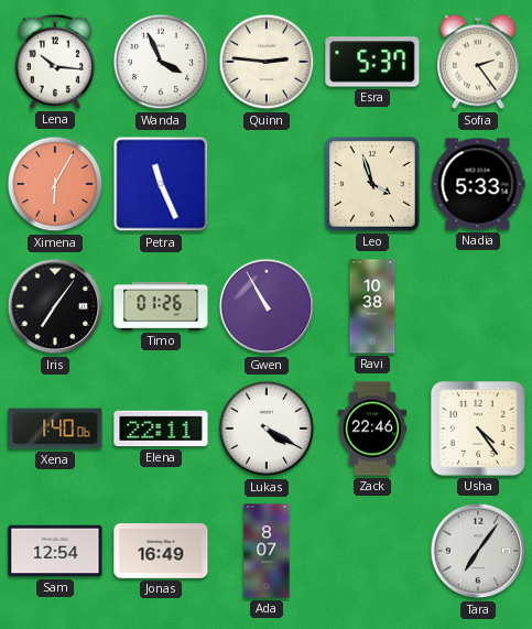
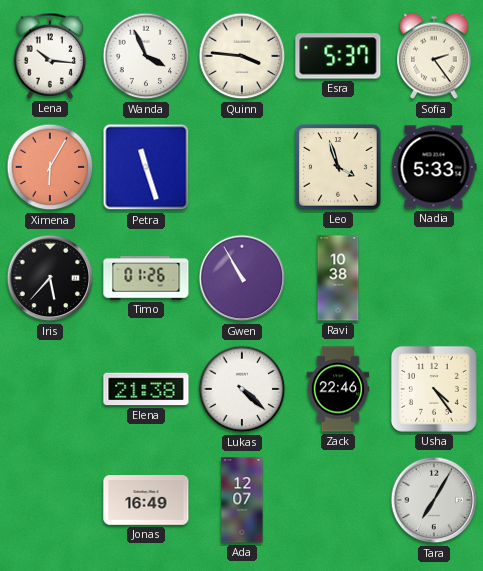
Quinn: 2:46 -> 3:46
Petra: 11:26 -> 11:27
Iris: 7:06 -> 5:37
Xena: 1:40 -> none
Elena: 22:11 -> 21:38
Lukas: 4:20 -> 4:22
Sam: 12:54 -> none
Ada: 8:07 -> 12:07
Tara: 7:06 -> 7:05
